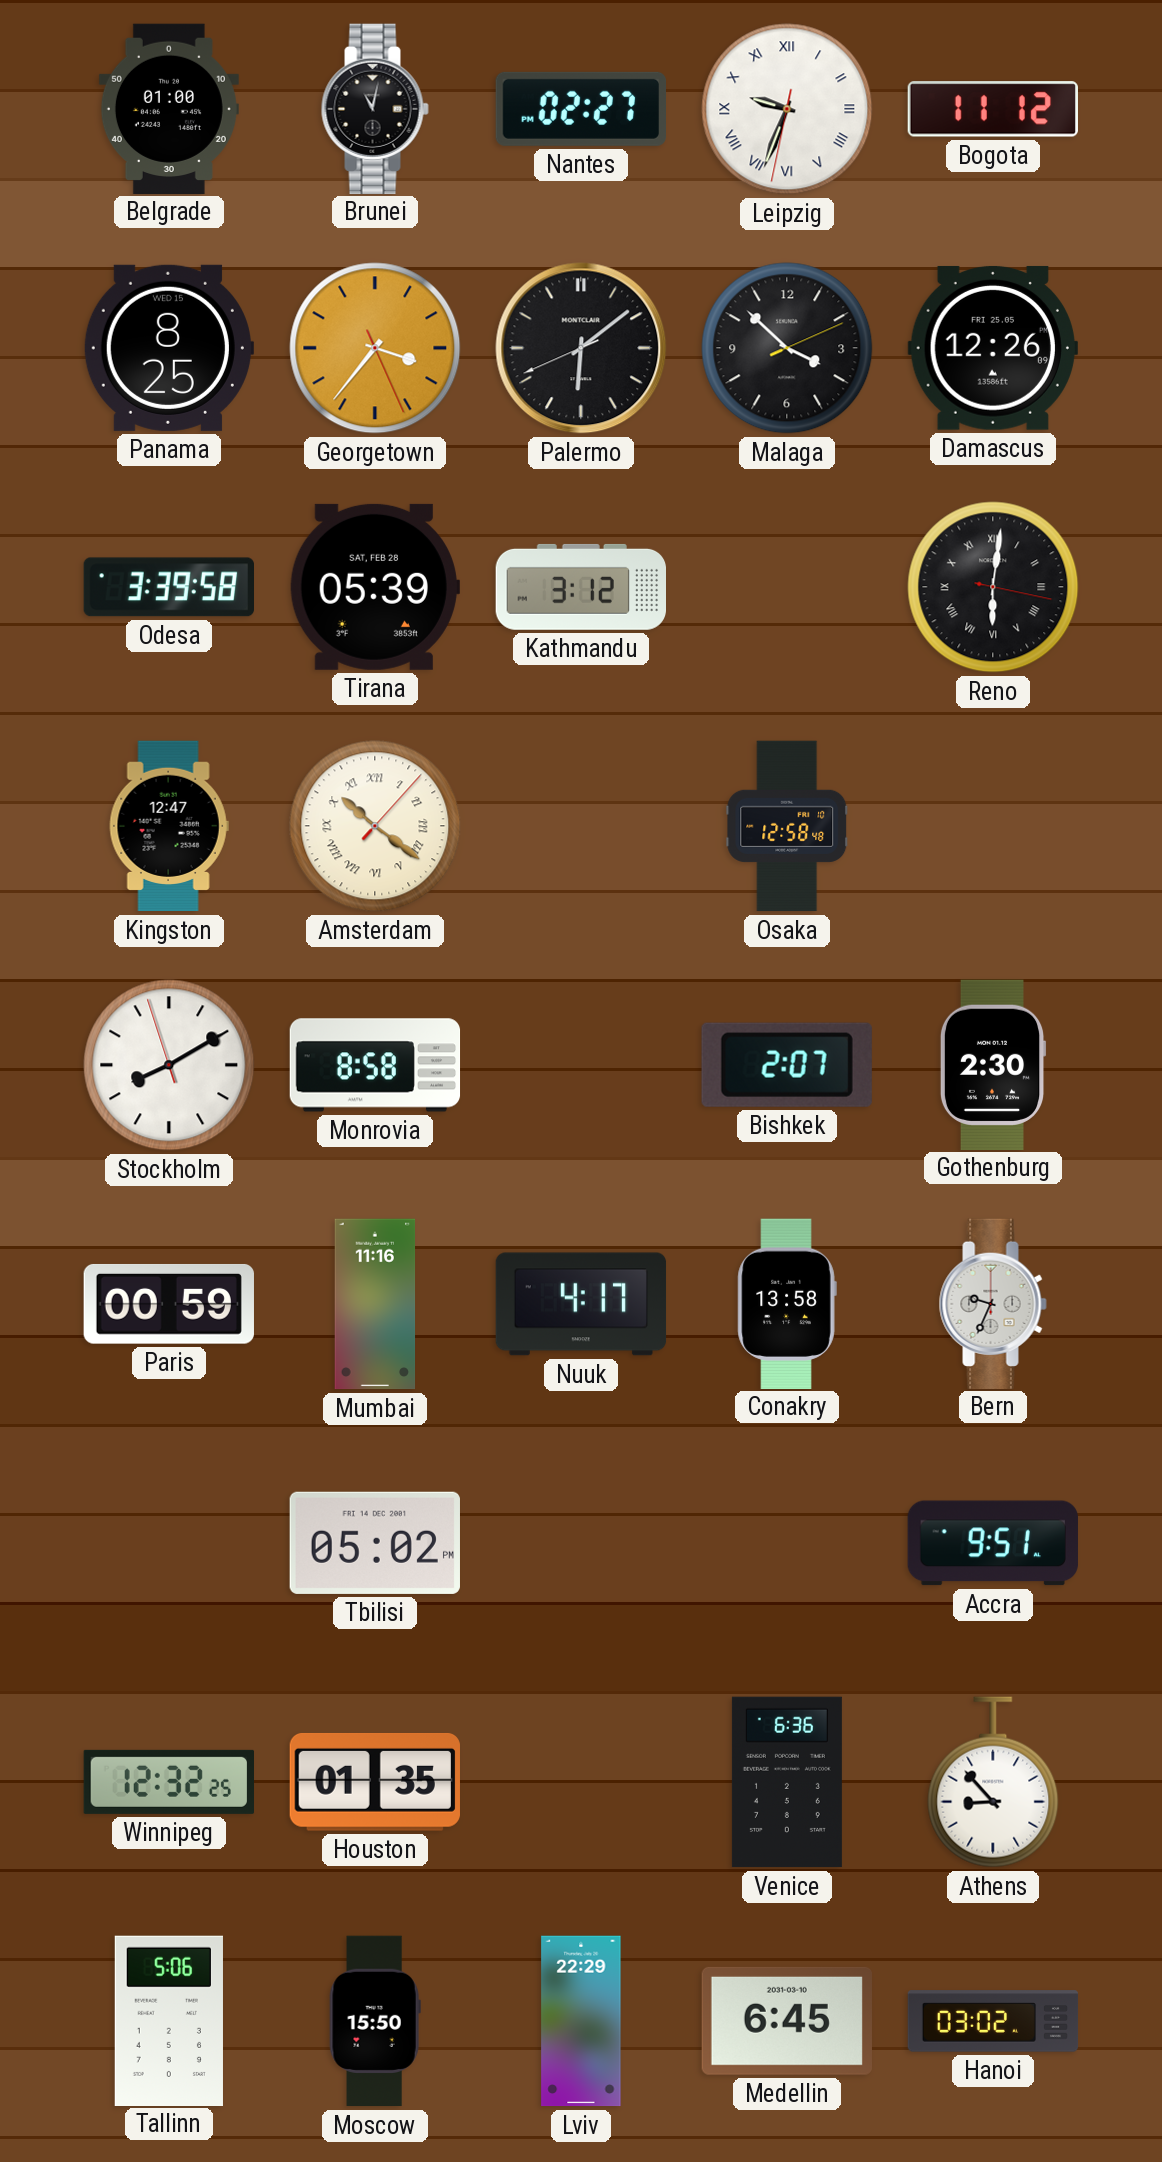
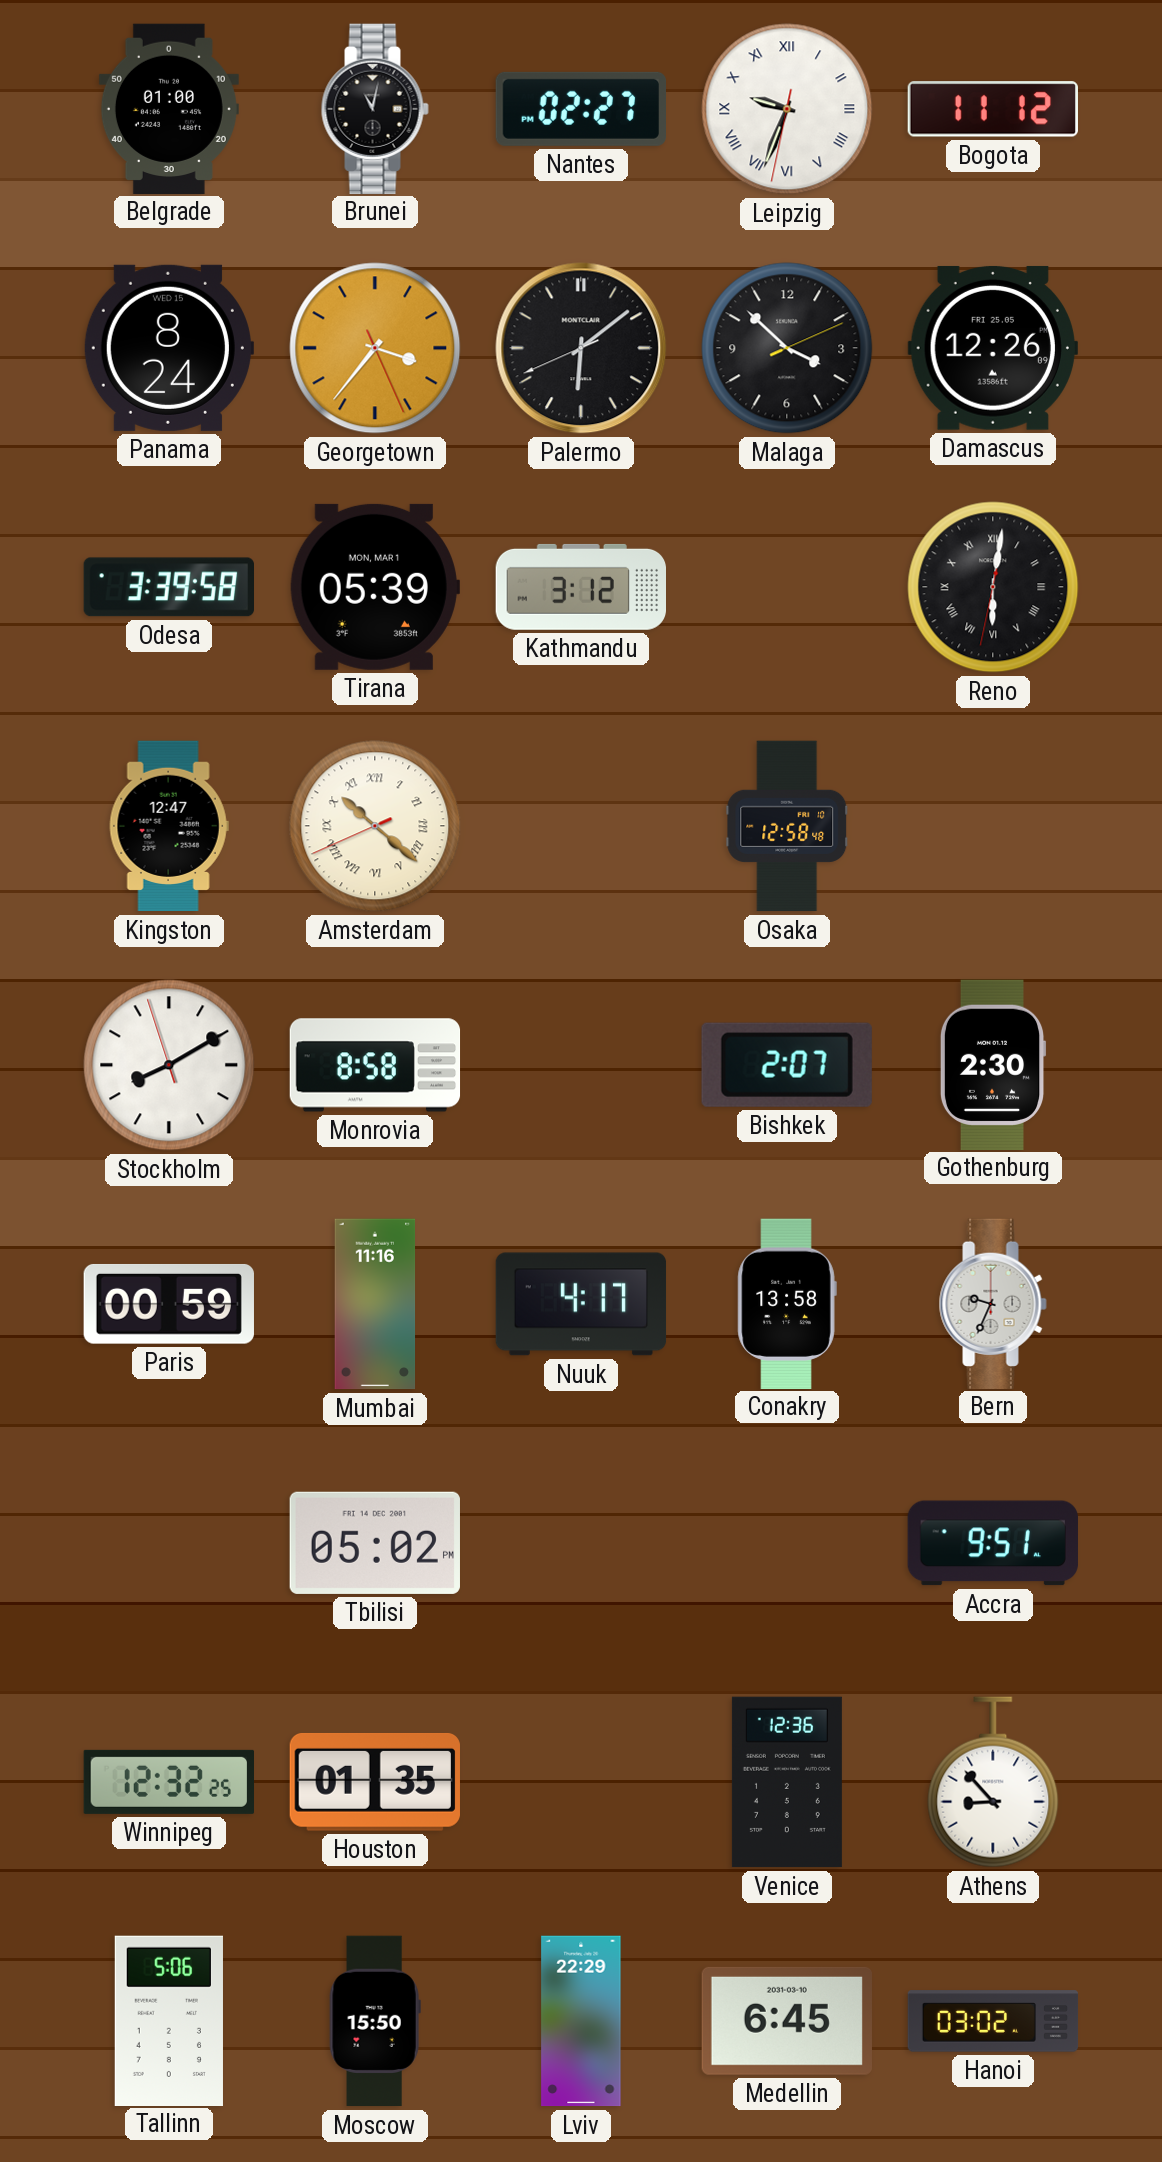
Panama: 8:25 -> 8:24
Tirana date: SAT, FEB 28 -> MON, MAR 1
Reno: 6:01:17 -> 6:01:32
Amsterdam: 10:21:07 -> 10:21:41
Venice: 6:36 -> 12:36
